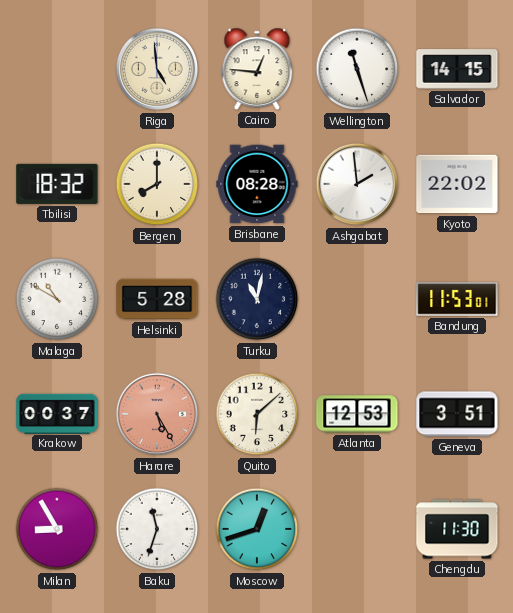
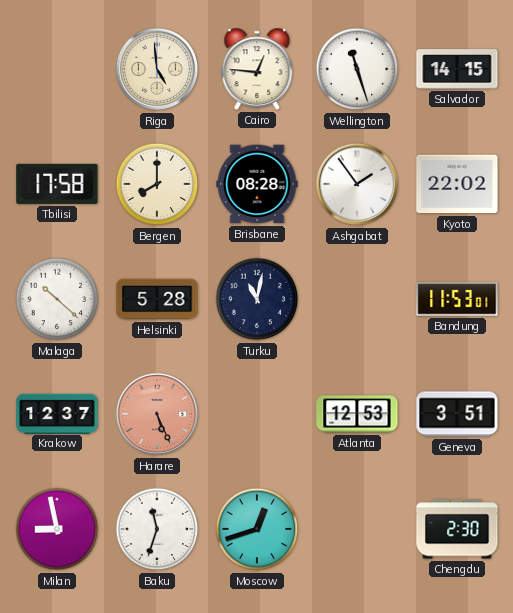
Tbilisi: 18:32 -> 17:58
Ashgabat: 1:59 -> 1:54
Malaga: 10:50 -> 10:22
Krakow: 00:37 -> 12:37
Harare: 5:25 -> 5:26
Quito: 6:08 -> none
Milan: 8:55 -> 8:58
Chengdu: 11:30 -> 2:30
